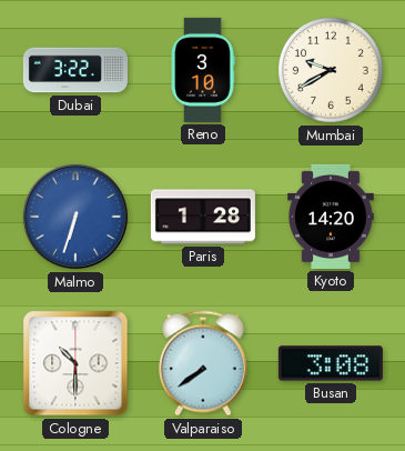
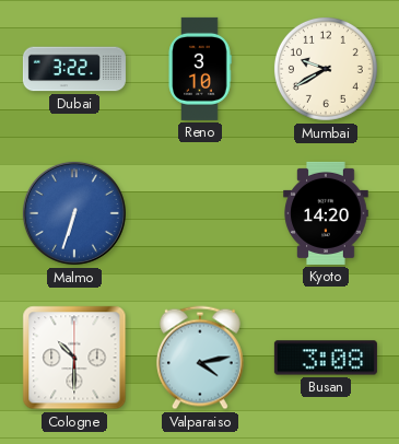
Paris: 1:28 -> none
Valparaiso: 7:39 -> 4:13
